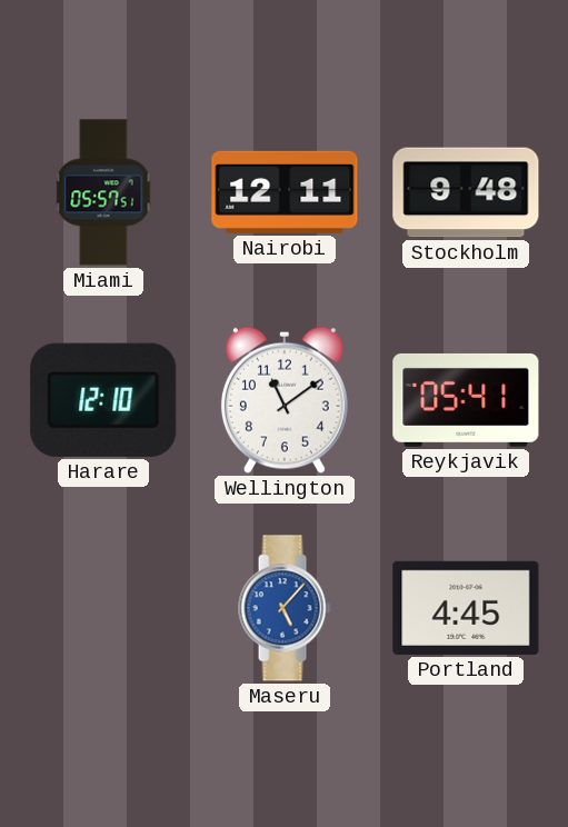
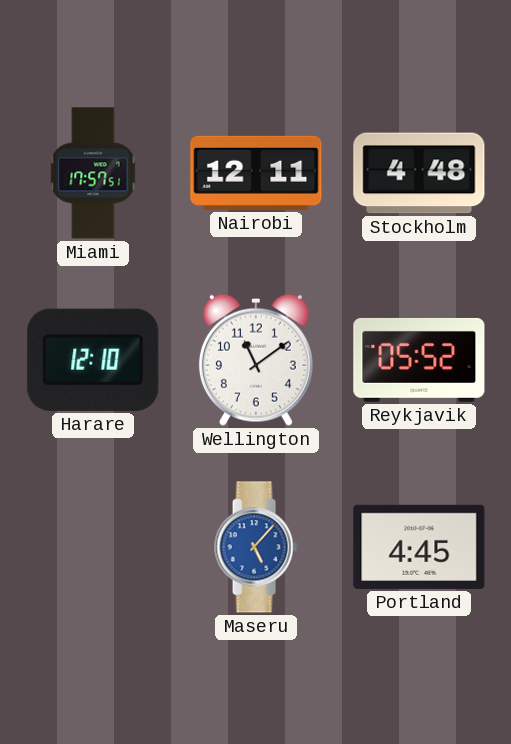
Miami: 05:57 -> 17:57
Stockholm: 9:48 -> 4:48
Reykjavik: 05:41 -> 05:52
